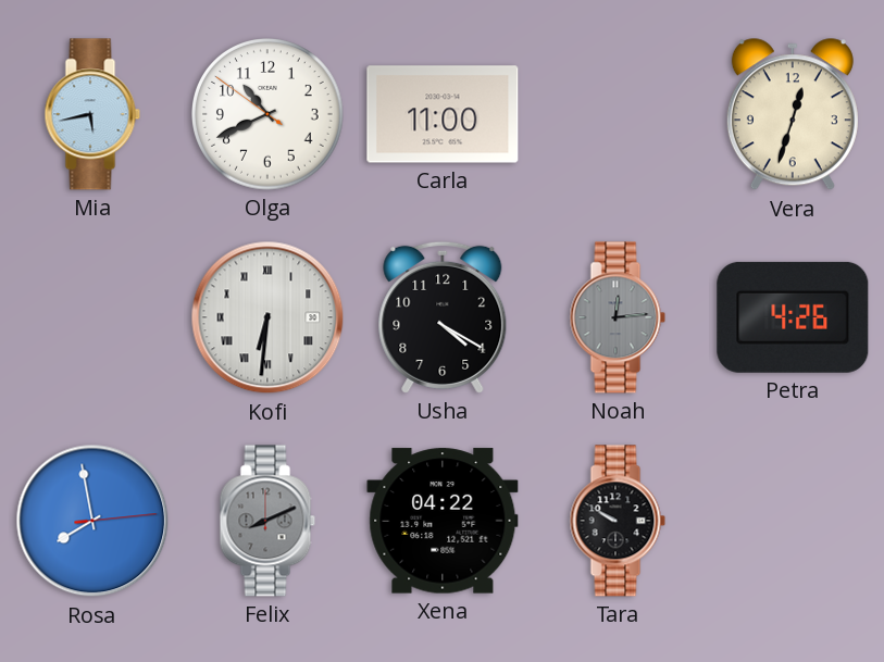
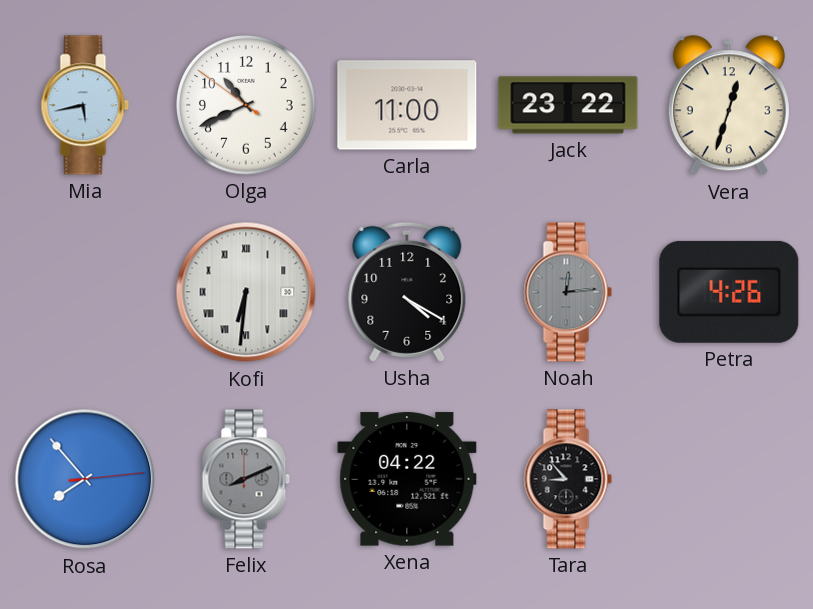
Jack: none -> 23:22
Rosa: 7:58 -> 7:53
Tara: 9:50 -> 8:53
